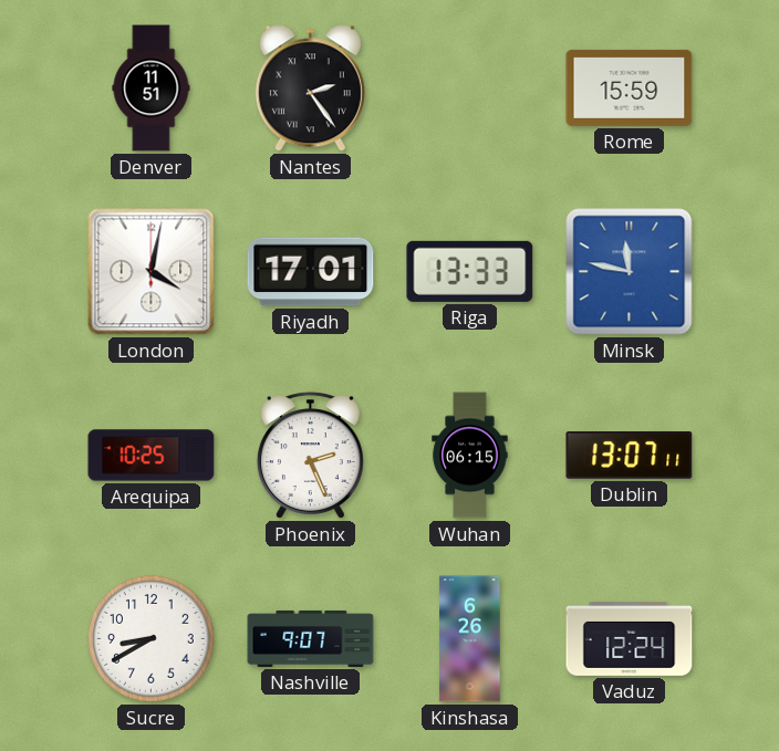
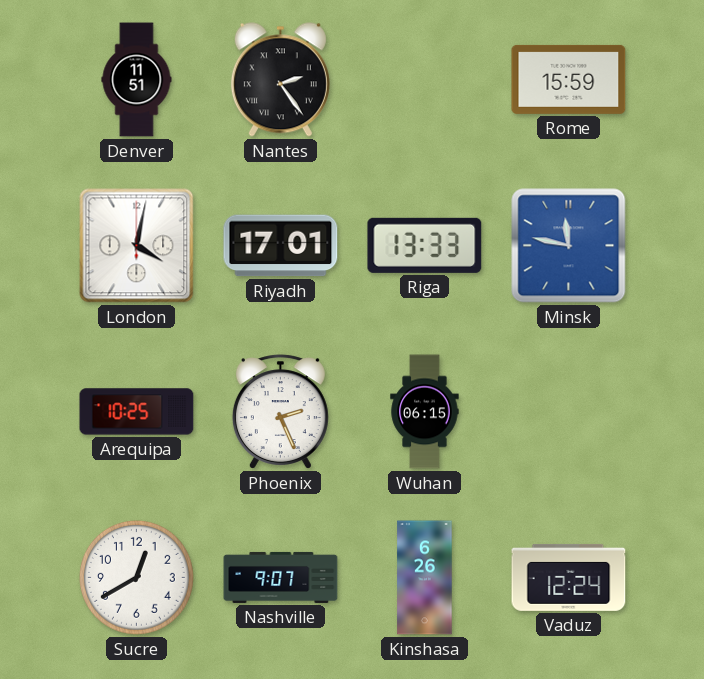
Dublin: 13:07 -> none
Sucre: 8:40 -> 12:40
